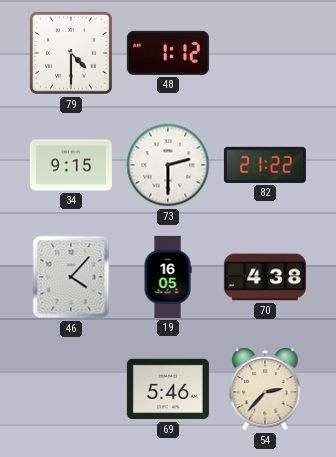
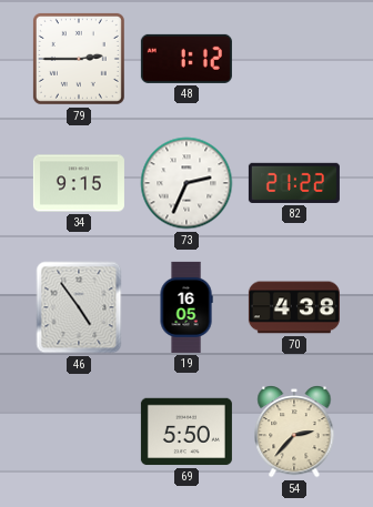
79: 4:30 -> 2:45
73: 2:30 -> 2:34
46: 4:07 -> 4:54
69: 5:46 -> 5:50
